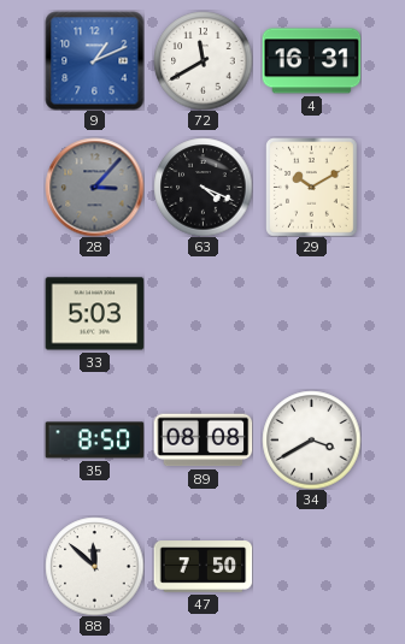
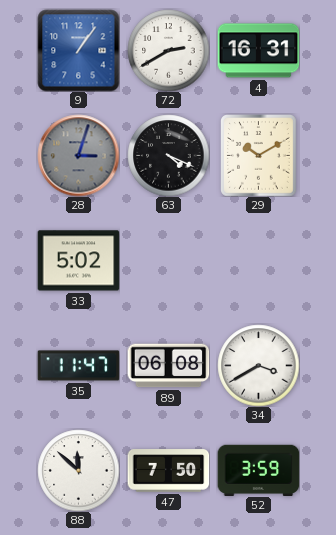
9: 1:11 -> 1:06
72: 11:40 -> 2:40
28: 3:07 -> 3:03
33: 5:03 -> 5:02
35: 8:50 -> 11:47
89: 08:08 -> 06:08
52: none -> 3:59
